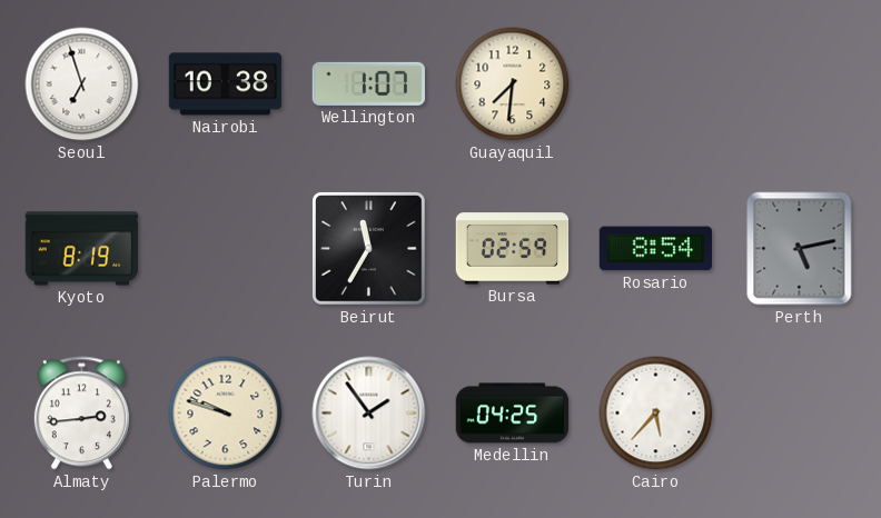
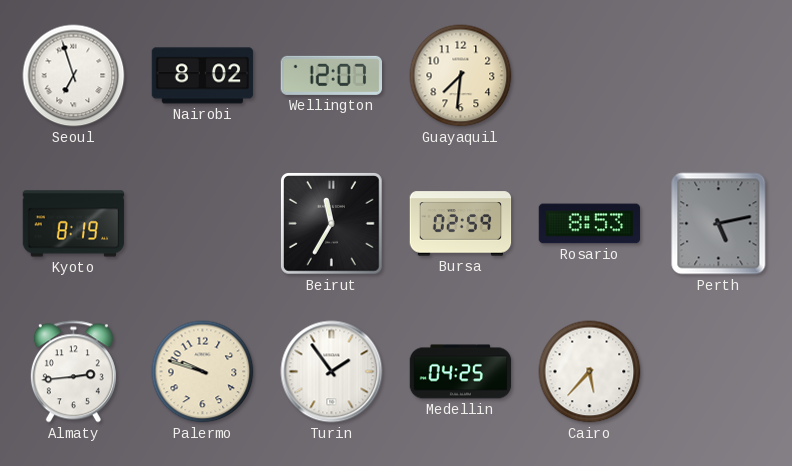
Nairobi: 10:38 -> 8:02
Wellington: 1:07 -> 12:07
Rosario: 8:54 -> 8:53
